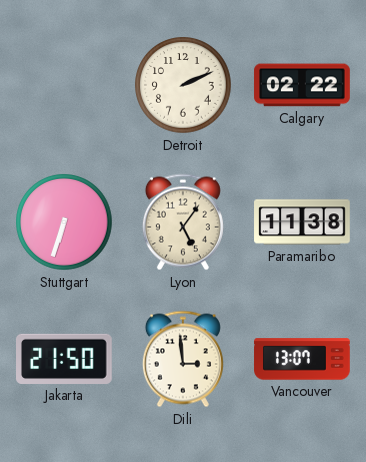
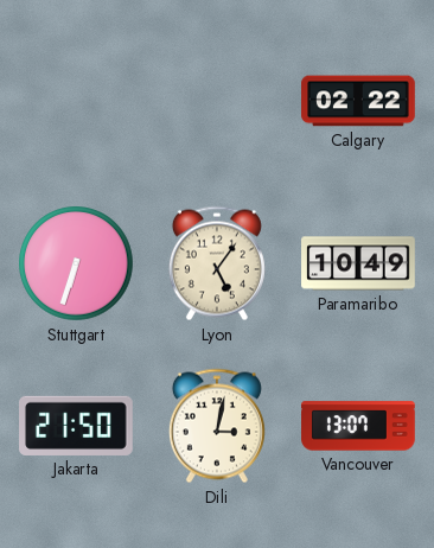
Detroit: 2:11 -> none
Paramaribo: 11:38 -> 10:49
Dili: 2:59 -> 3:02
